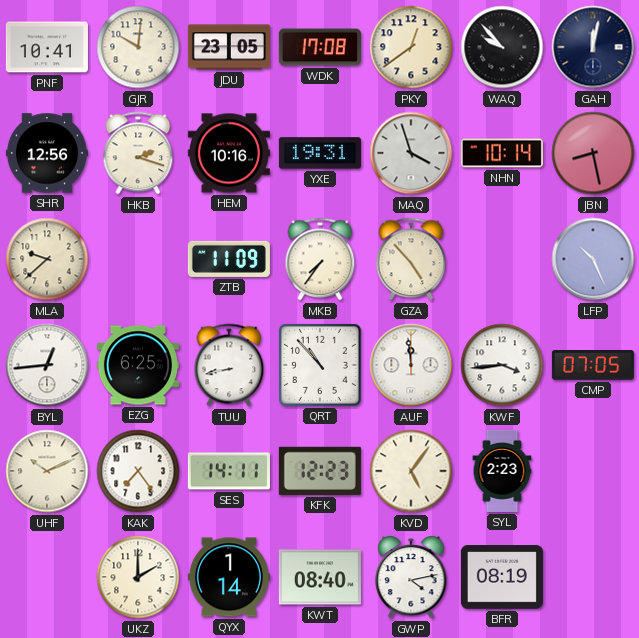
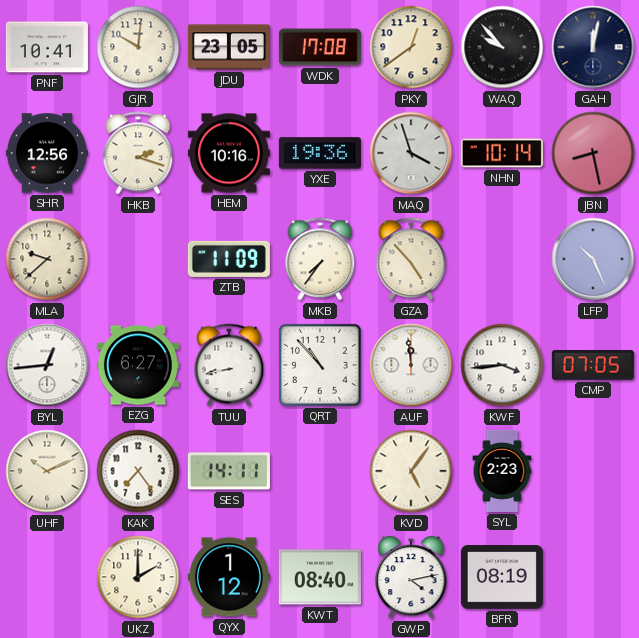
YXE: 19:31 -> 19:36
EZG: 6:25 -> 6:27
KFK: 12:23 -> none
QYX: 1:14 -> 1:12
